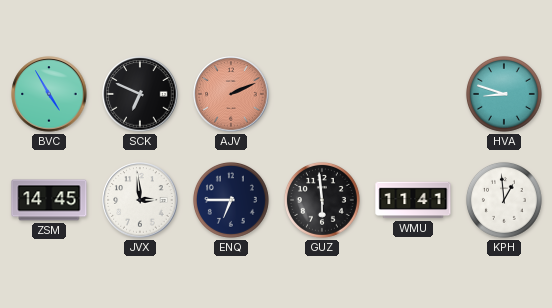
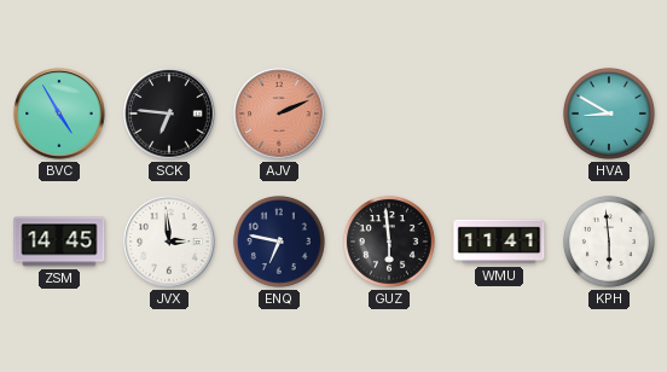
SCK: 6:49 -> 6:46
HVA: 8:48 -> 8:50
ENQ: 6:45 -> 6:47
KPH: 12:59 -> 5:59
